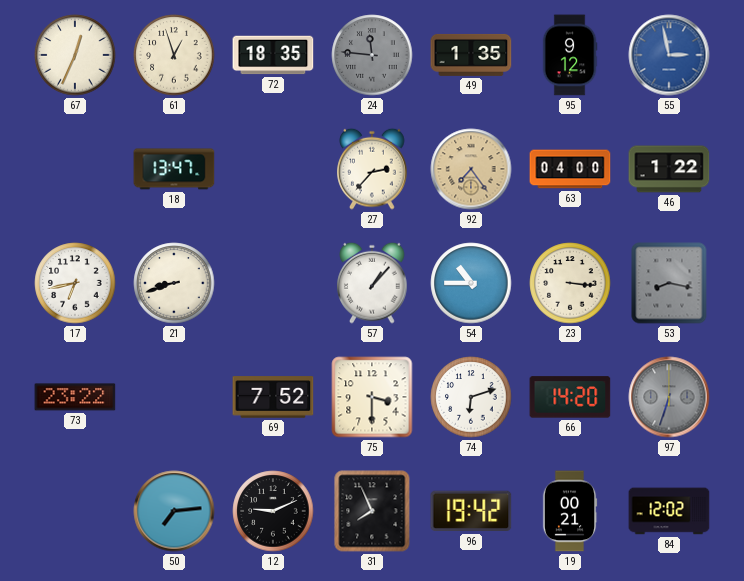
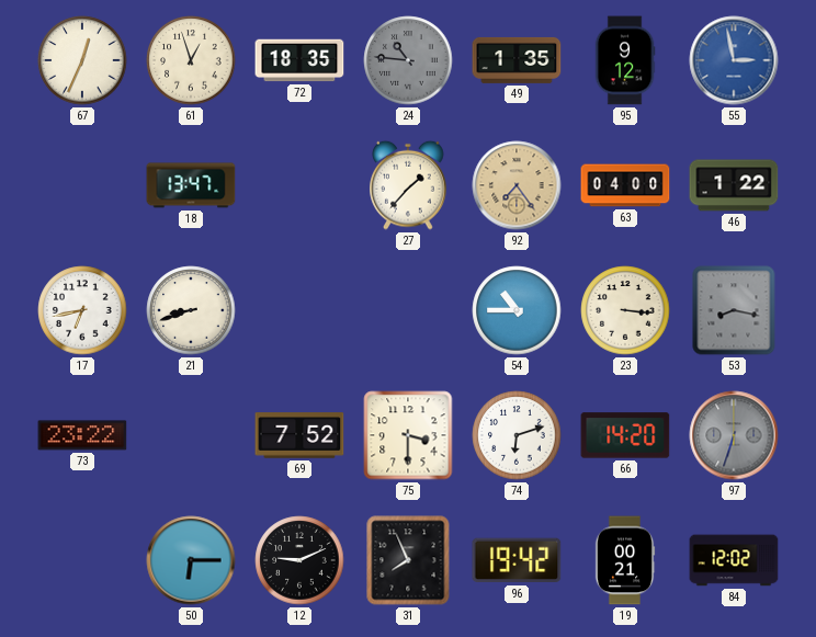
24: 11:46 -> 10:46
27: 2:37 -> 1:37
57: 1:07 -> none
50: 7:14 -> 6:15
